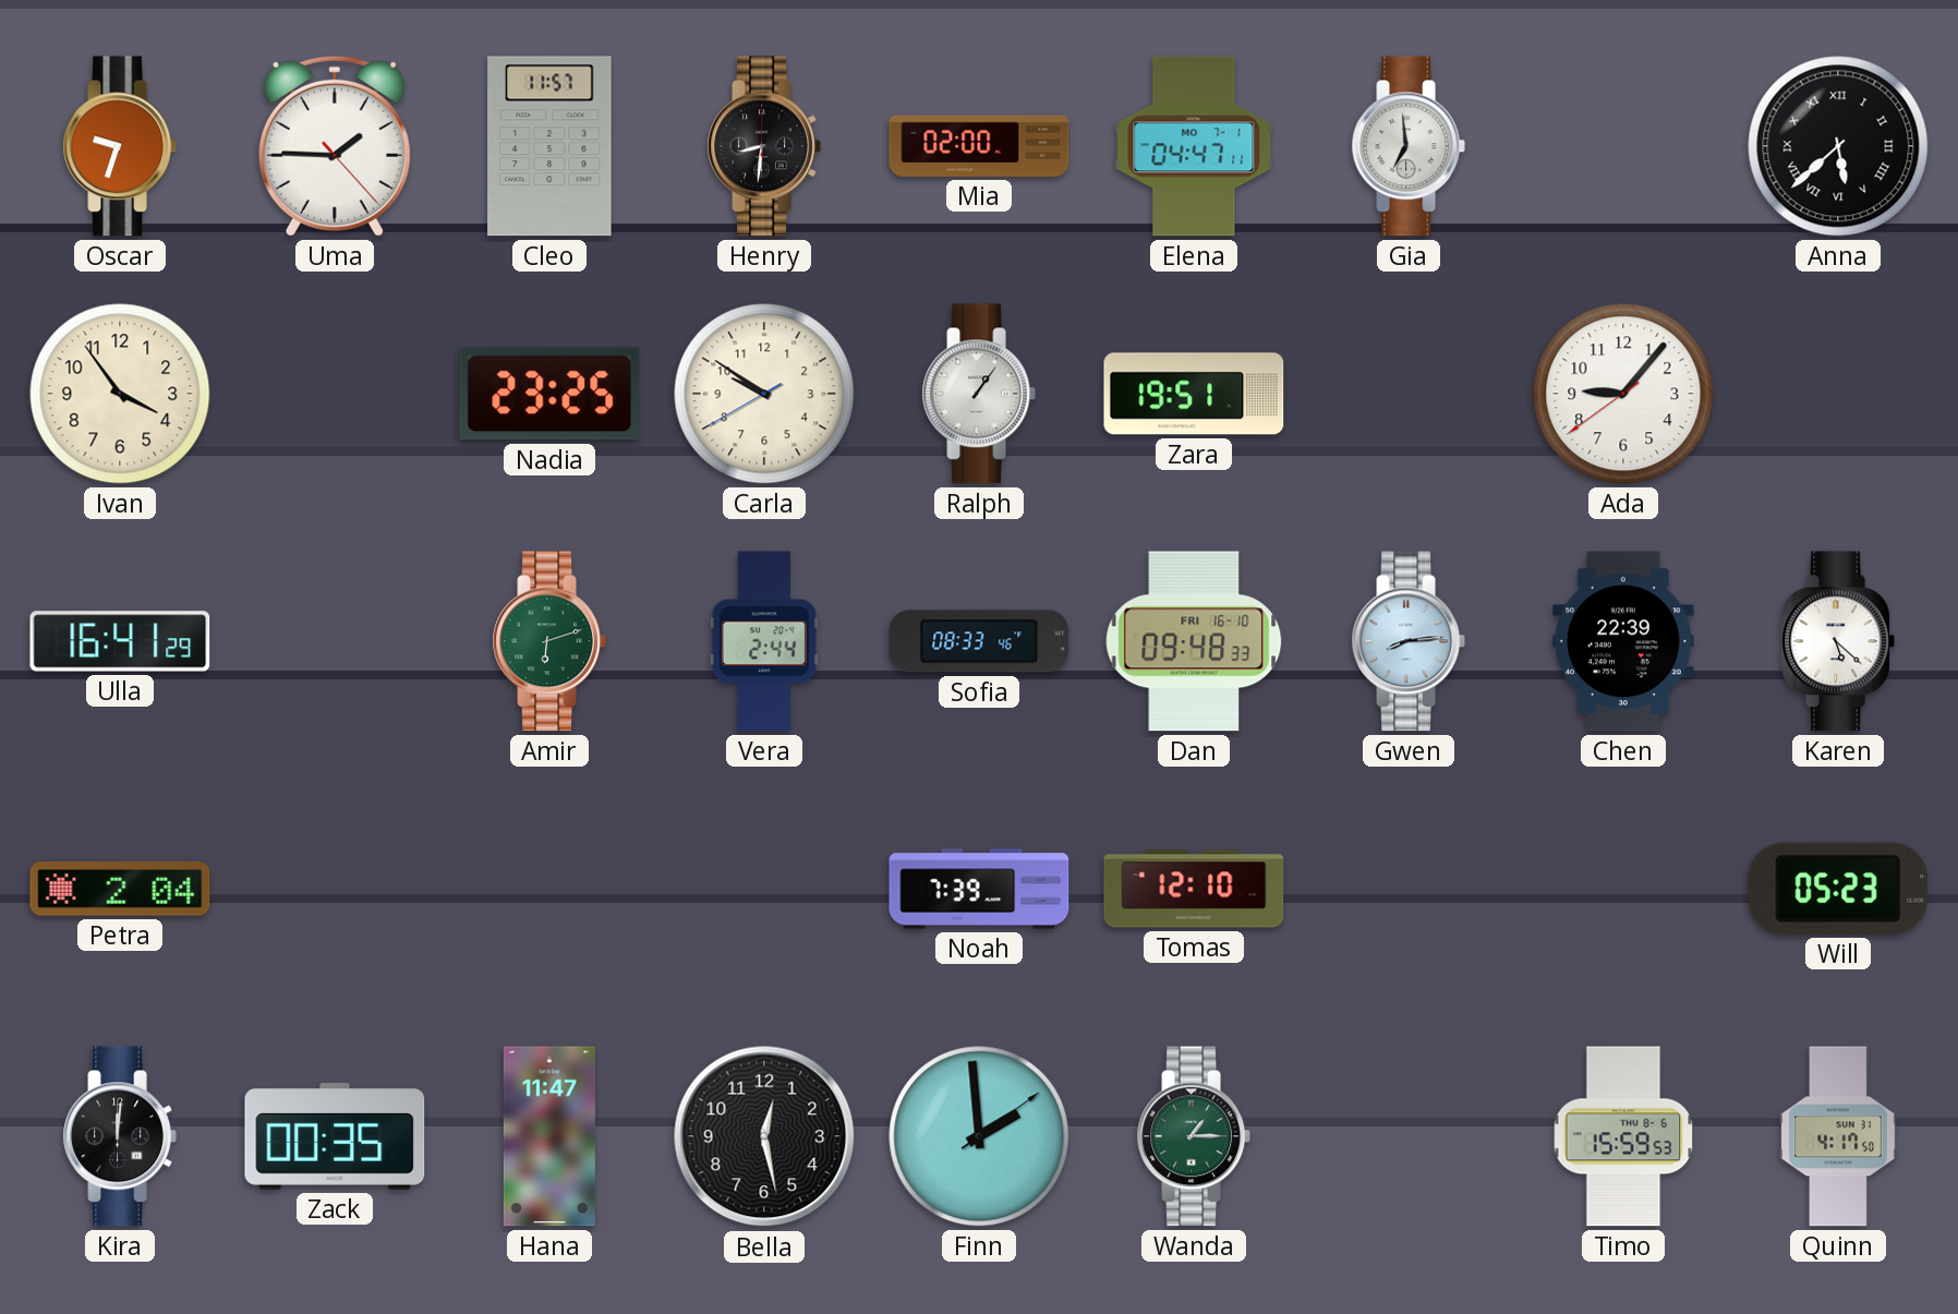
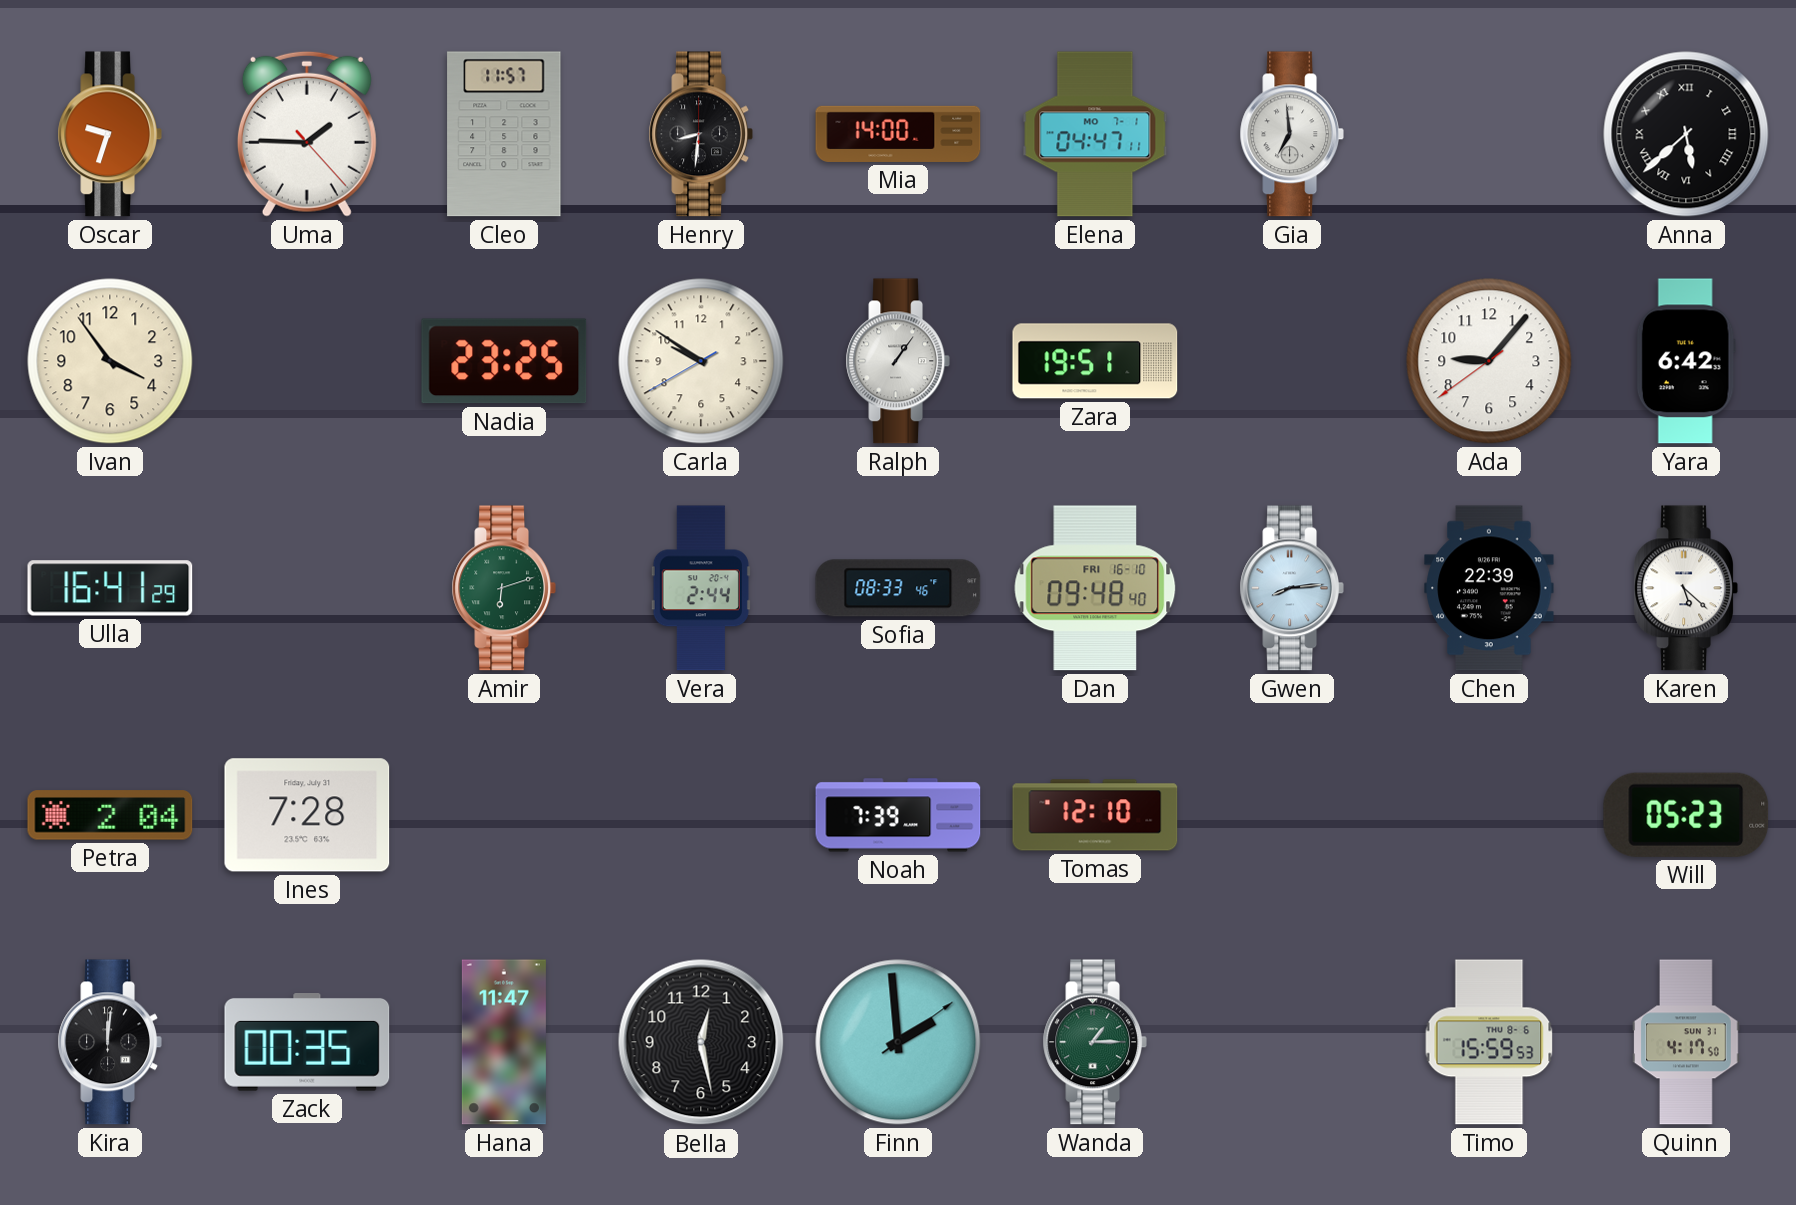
Mia: 02:00 -> 14:00
Yara: none -> 6:42
Dan: 09:48:33 -> 09:48:40
Ines: none -> 7:28
